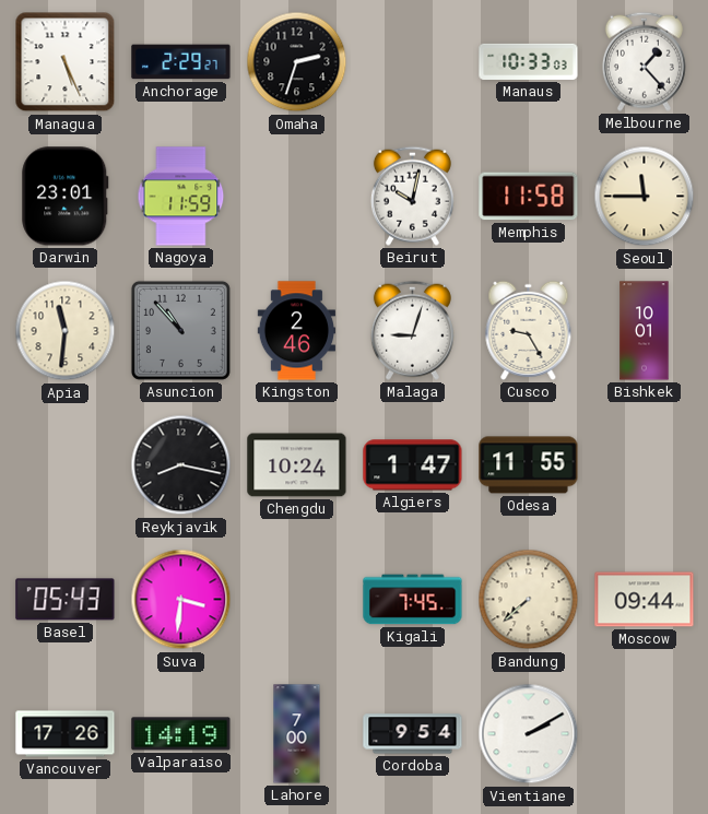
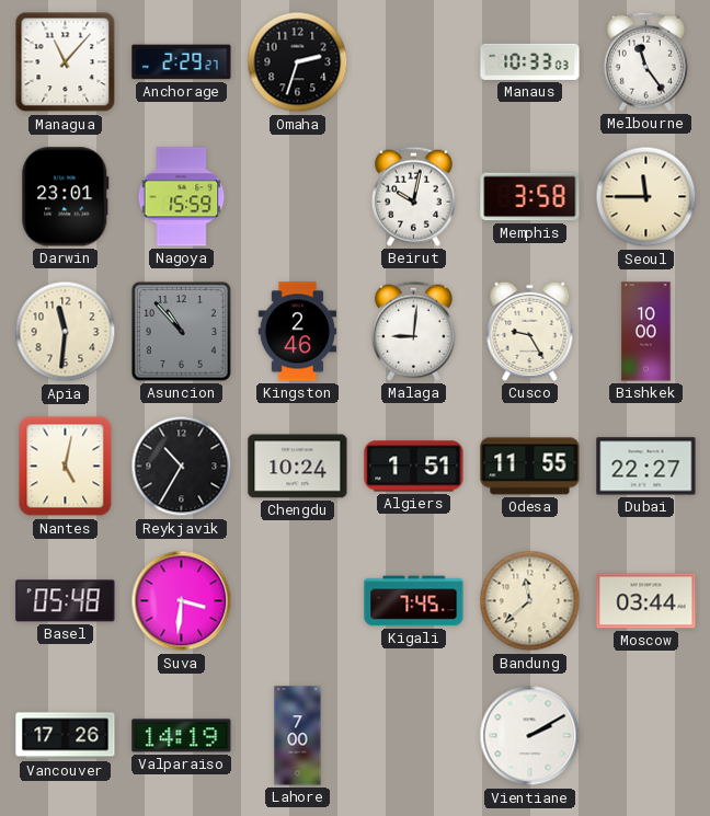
Managua: 5:26 -> 11:07
Melbourne: 1:23 -> 11:24
Nagoya: 11:59 -> 15:59
Memphis: 11:58 -> 3:58
Malaga: 9:03 -> 9:01
Bishkek: 10:01 -> 10:00
Nantes: none -> 5:02
Reykjavik: 8:17 -> 10:35
Algiers: 1:47 -> 1:51
Dubai: none -> 22:27
Basel: 05:43 -> 05:48
Bandung: 7:38 -> 11:38
Moscow: 09:44 -> 03:44
Cordoba: 9:54 -> none
